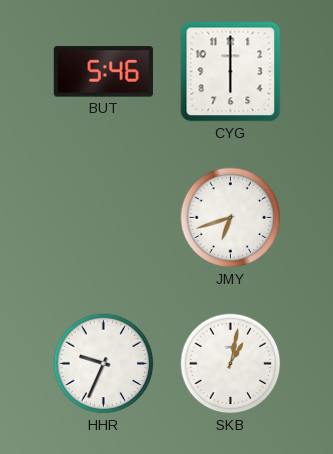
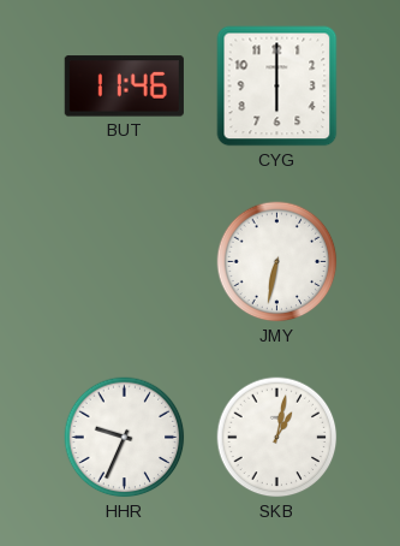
BUT: 5:46 -> 11:46
JMY: 6:42 -> 6:32
